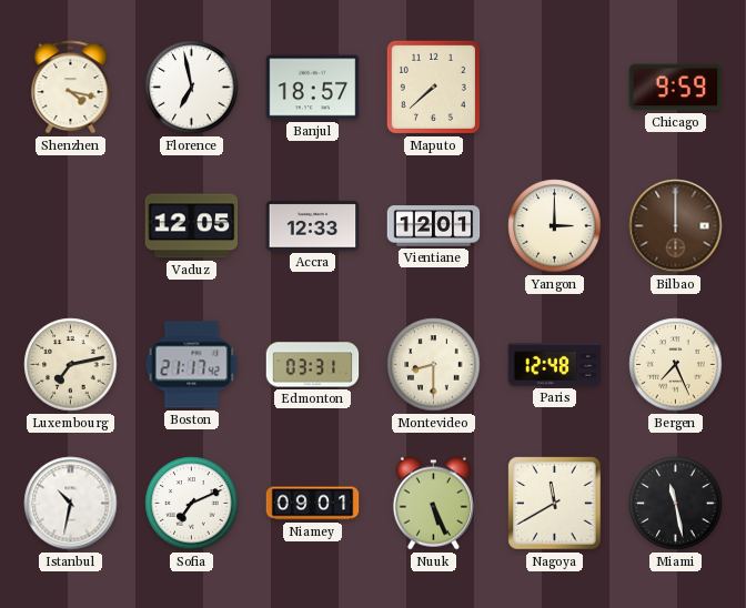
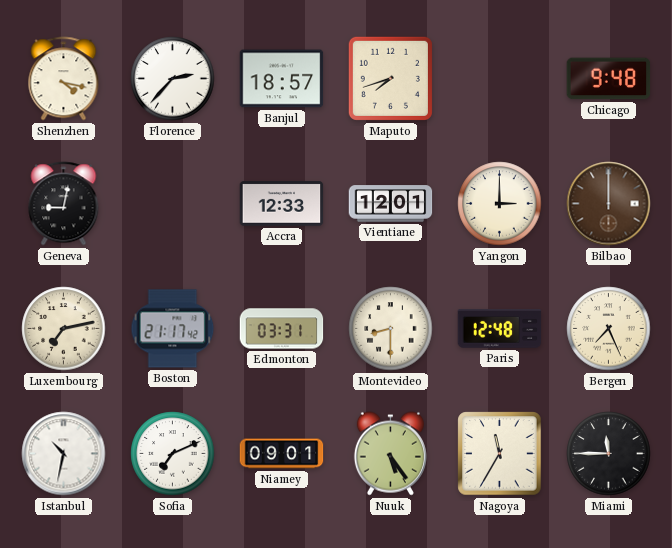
Florence: 6:58 -> 2:37
Maputo: 7:38 -> 7:42
Chicago: 9:59 -> 9:48
Geneva: none -> 9:02
Vaduz: 12:05 -> none
Nuuk: 5:26 -> 5:24
Nagoya: 11:40 -> 11:35
Miami: 11:28 -> 11:45
